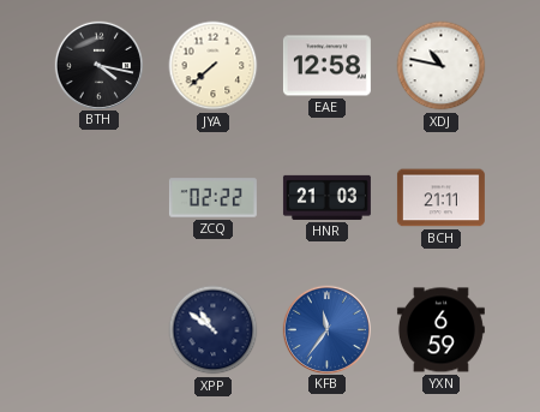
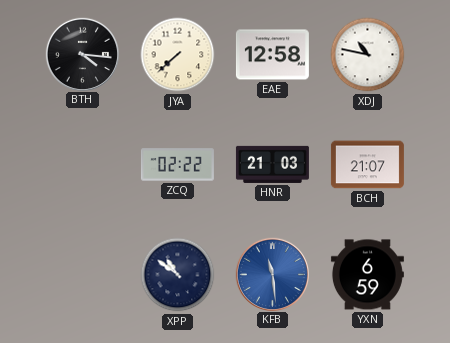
BTH: 4:17 -> 4:16
BCH: 21:11 -> 21:07
KFB: 11:36 -> 11:29
